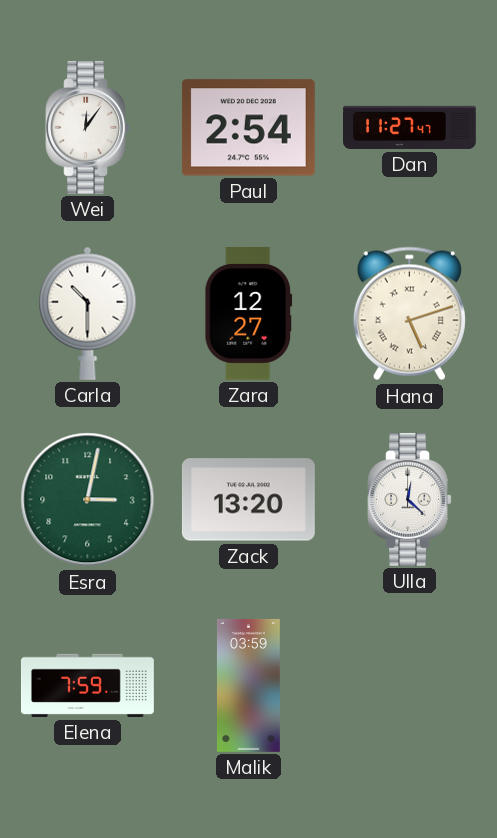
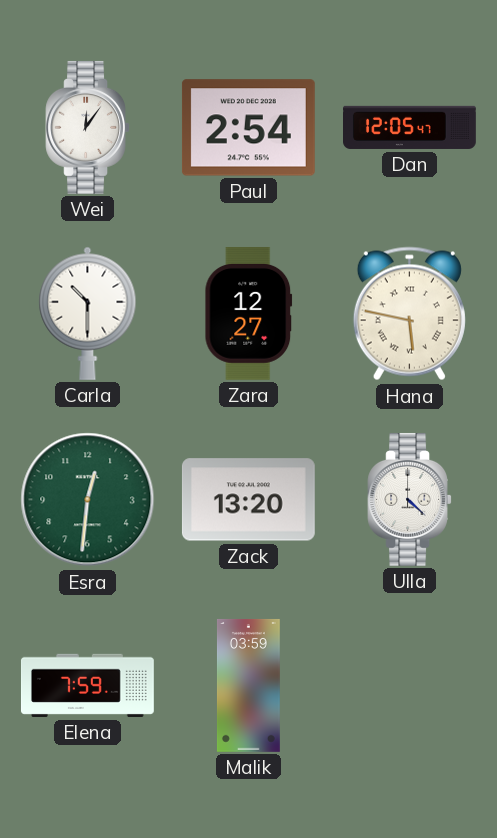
Dan: 11:27 -> 12:05
Hana: 5:12 -> 5:47
Esra: 3:02 -> 12:31
Ulla: 12:22 -> 4:22
